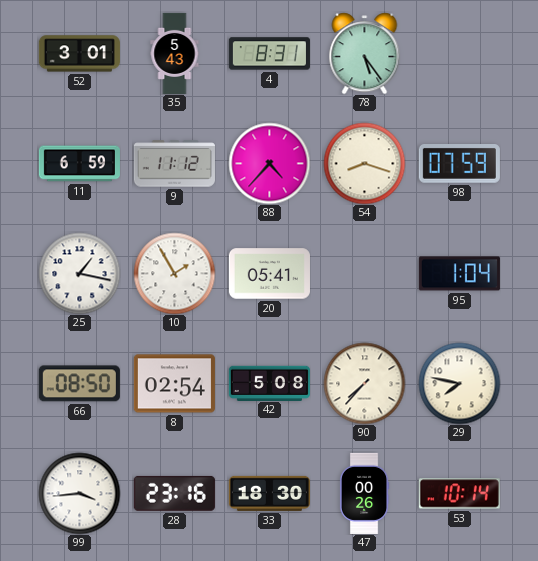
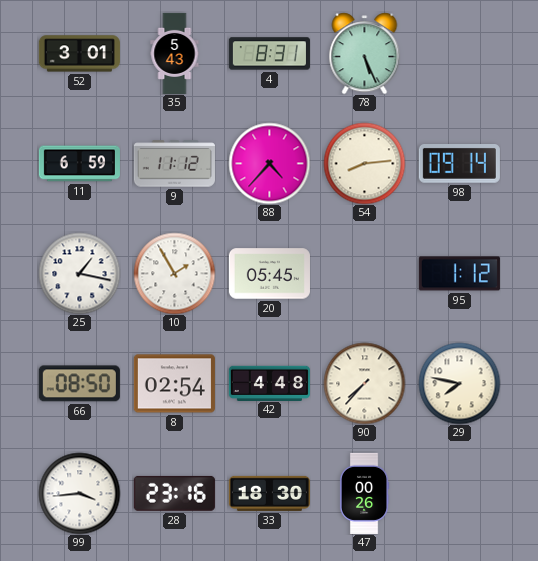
78: 5:24 -> 5:26
54: 8:18 -> 8:14
98: 07:59 -> 09:14
20: 05:41 -> 05:45
95: 1:04 -> 1:12
42: 5:08 -> 4:48
53: 10:14 -> none
